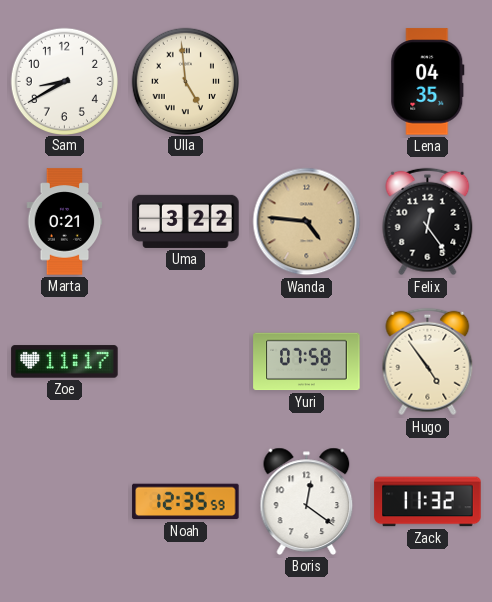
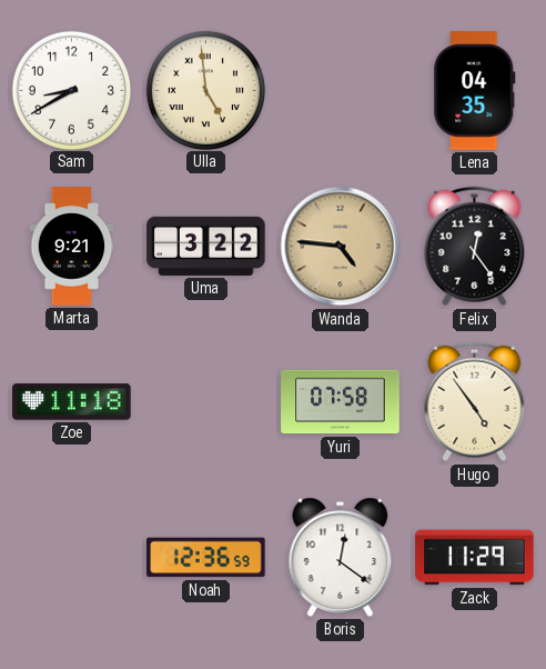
Marta: 0:21 -> 9:21
Zoe: 11:17 -> 11:18
Noah: 12:35 -> 12:36
Zack: 11:32 -> 11:29
